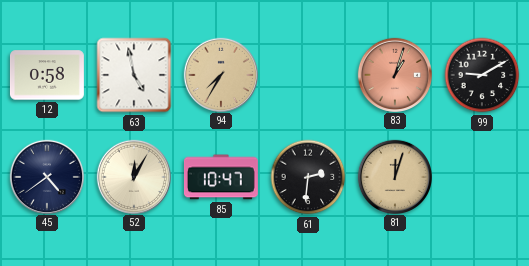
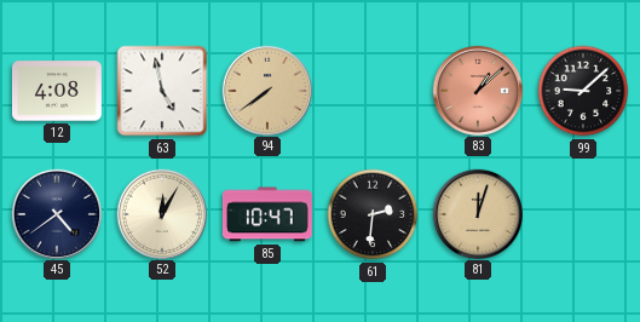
12: 0:58 -> 4:08
94: 7:35 -> 7:39
83: 1:03 -> 1:08
99: 9:10 -> 9:08
